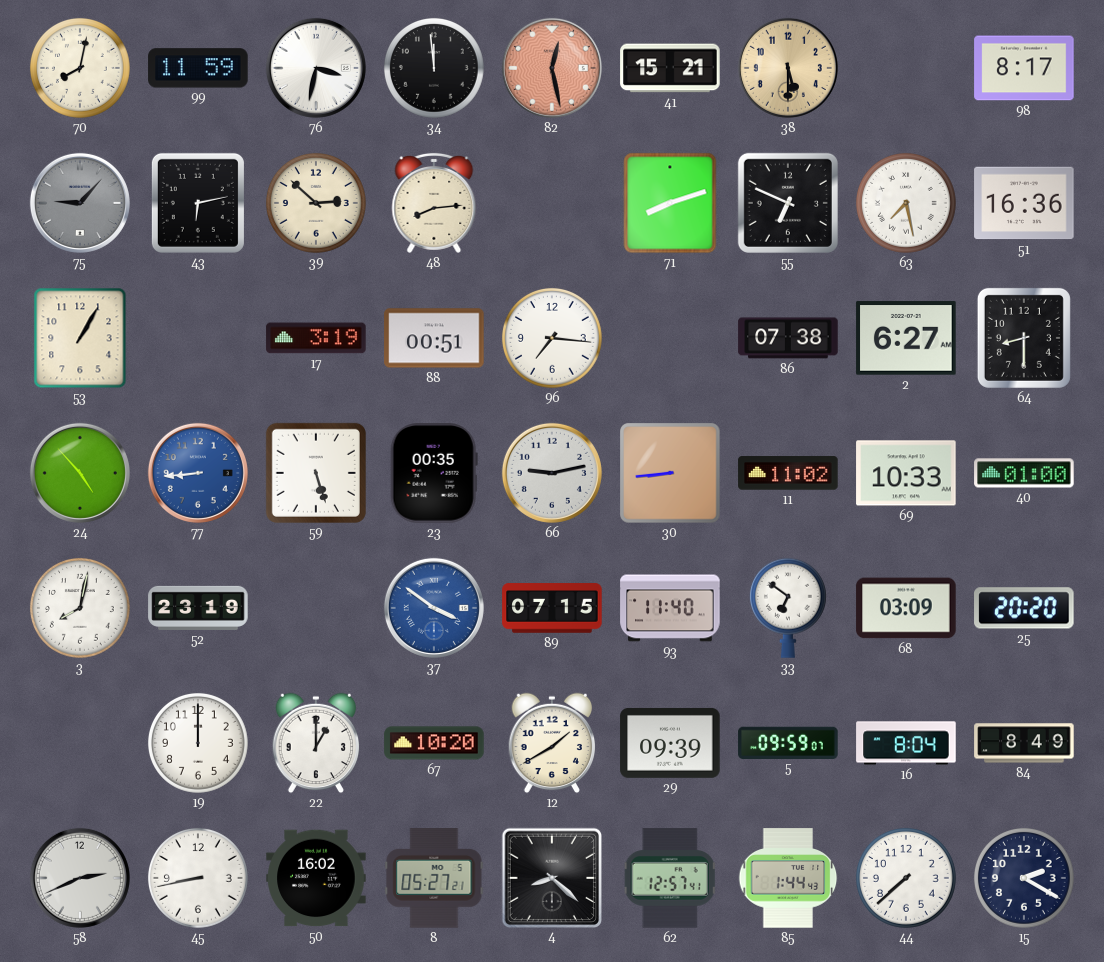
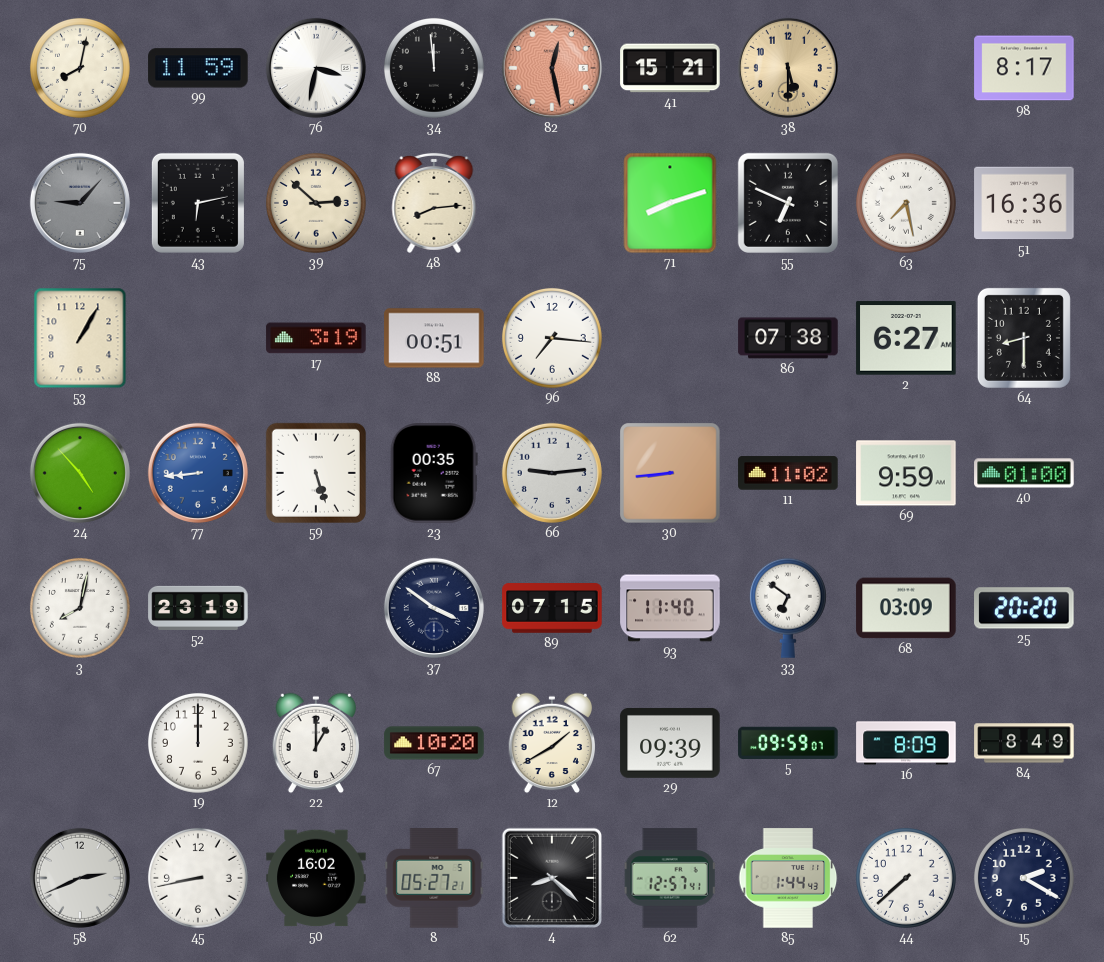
66: 9:13 -> 9:14
69: 10:33 -> 9:59
37 dial: blue -> navy
16: 8:04 -> 8:09
